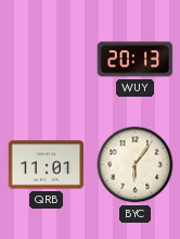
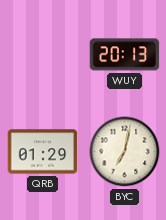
QRB: 11:01 -> 01:29
BYC: 6:06 -> 7:02
